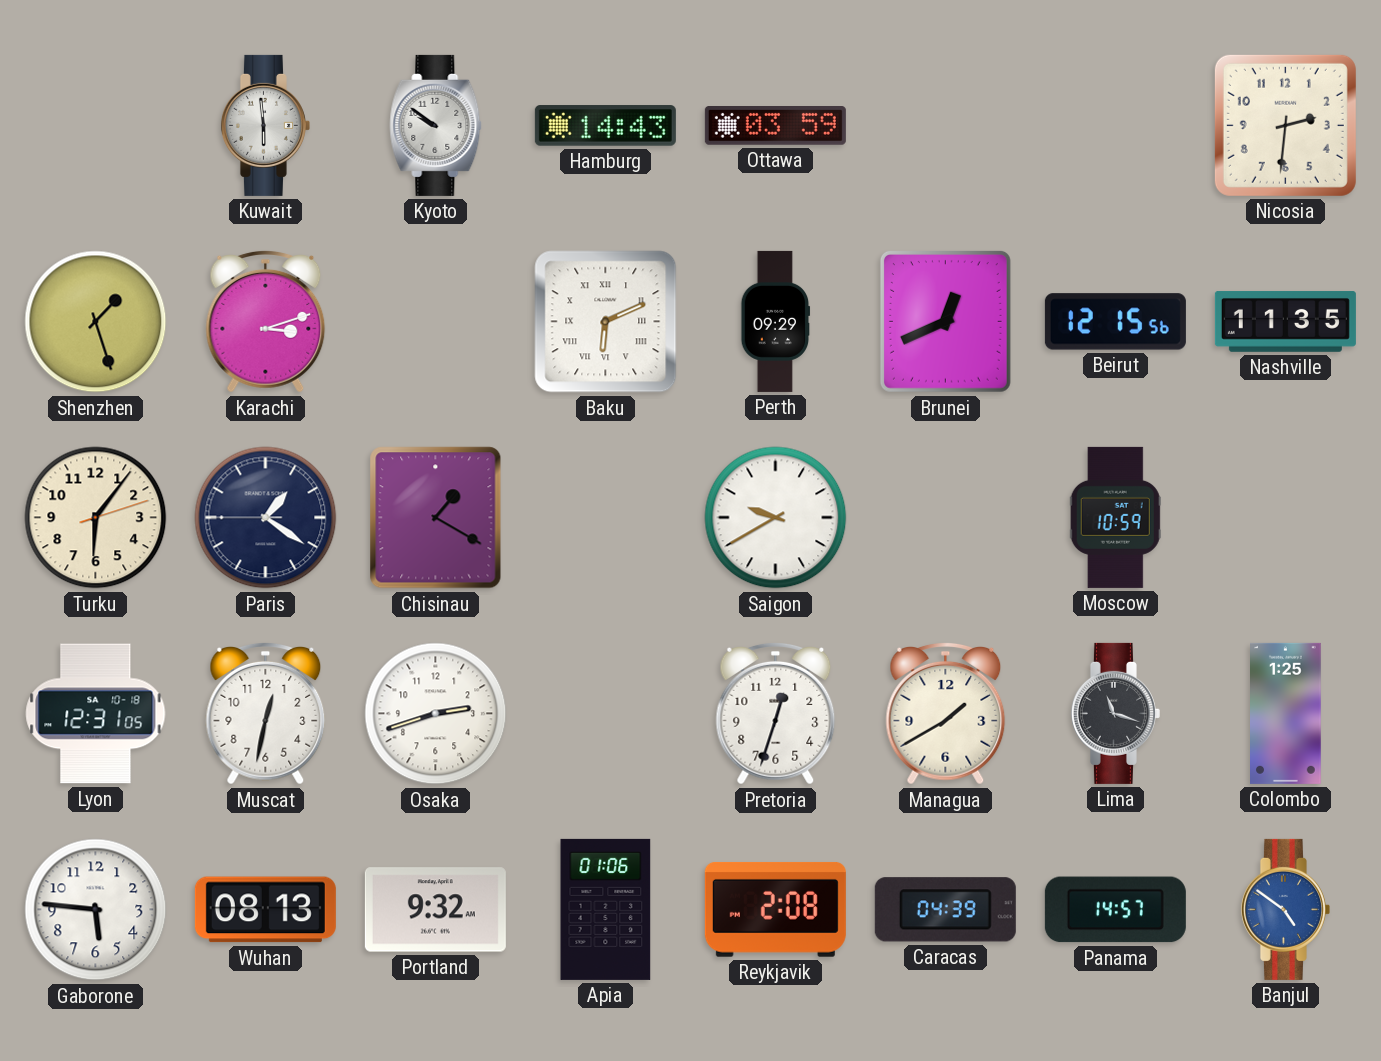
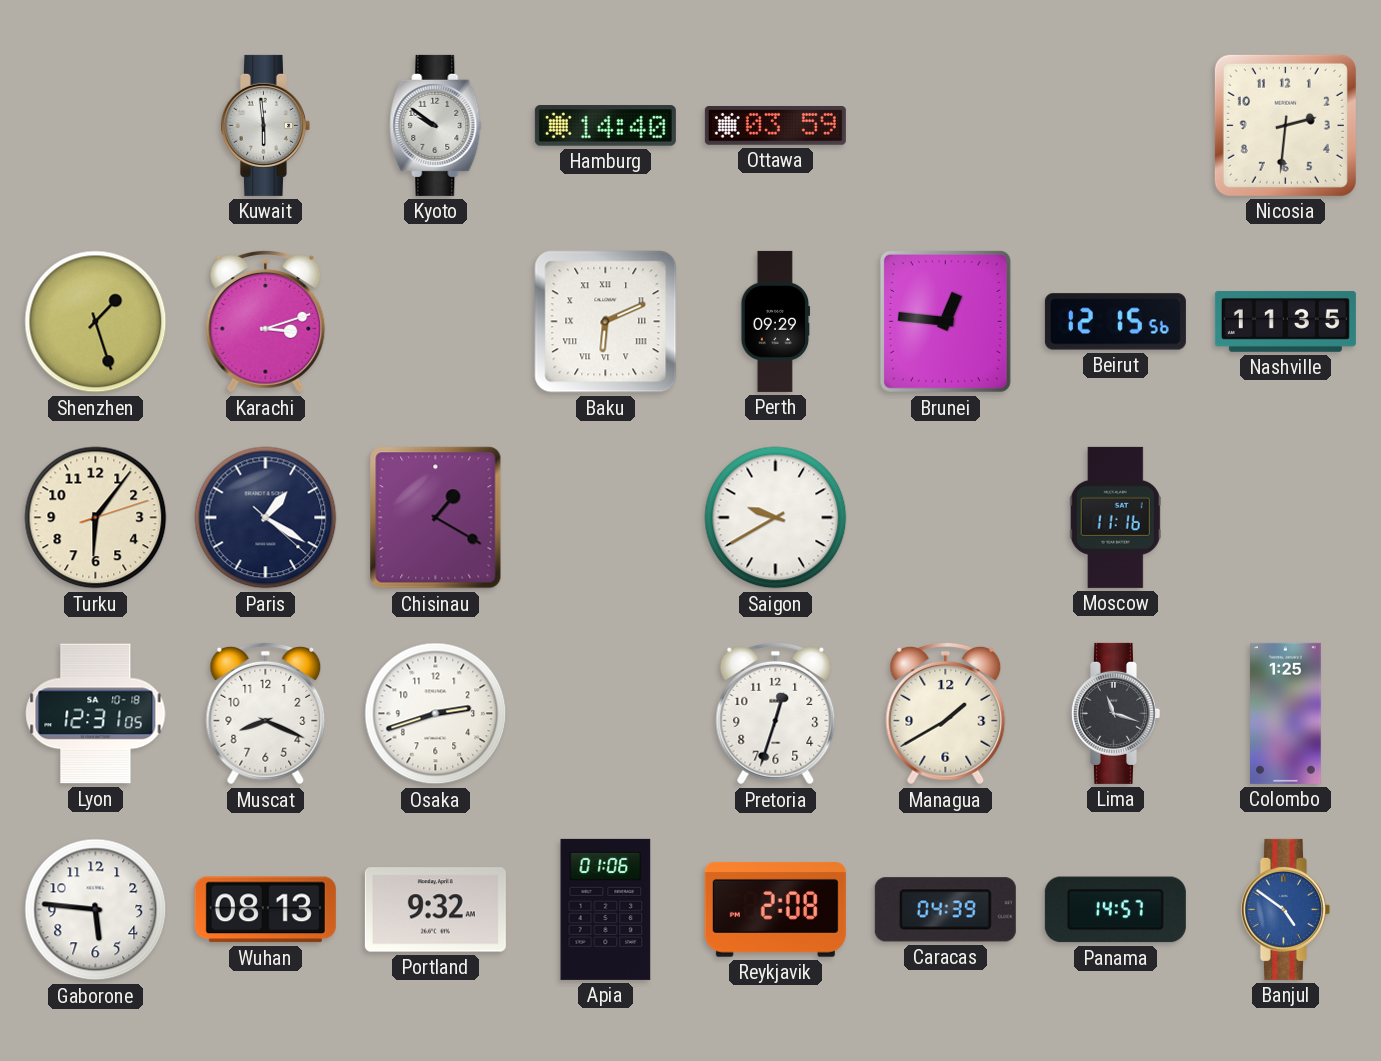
Hamburg: 14:43 -> 14:40
Brunei: 12:41 -> 12:46
Paris: 1:20:45 -> 1:20:22
Moscow: 10:59 -> 11:16
Muscat: 12:32 -> 8:19
